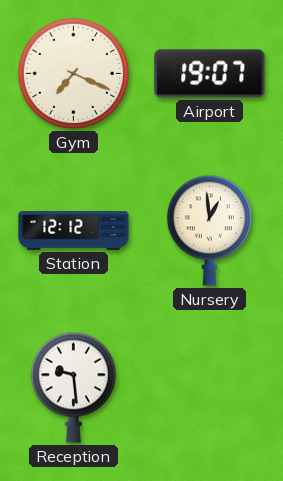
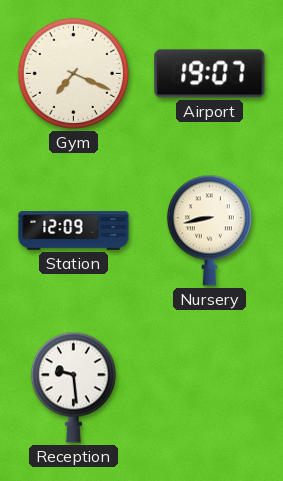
Station: 12:12 -> 12:09
Nursery: 12:59 -> 8:43
